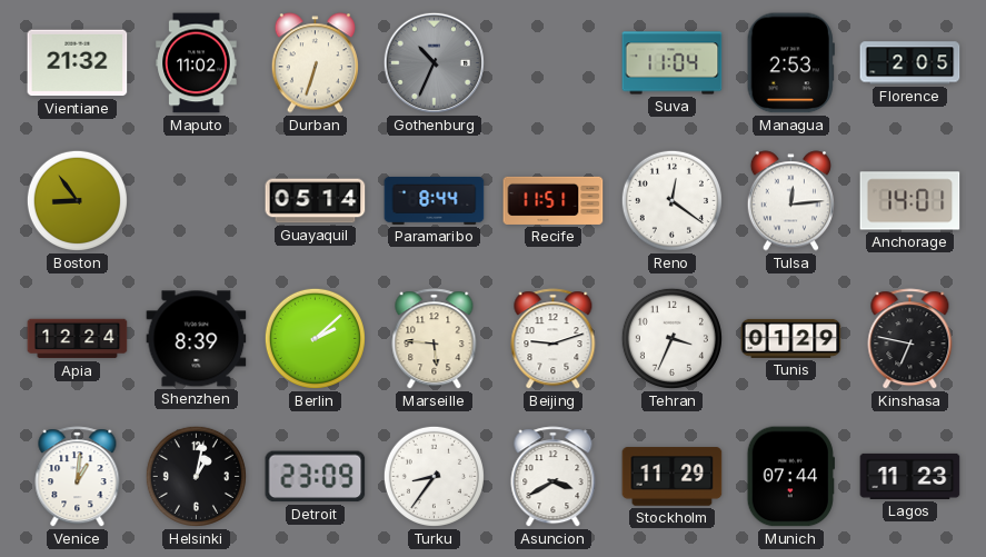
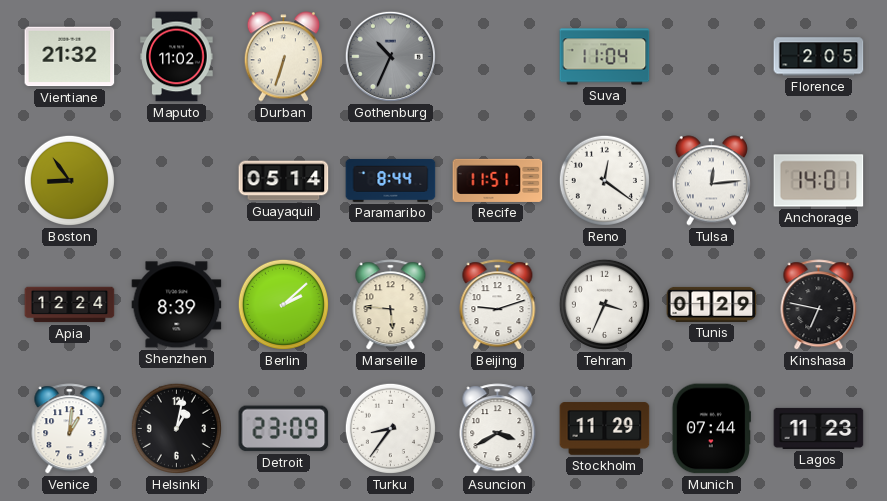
Managua: 2:53 -> none
